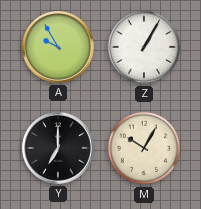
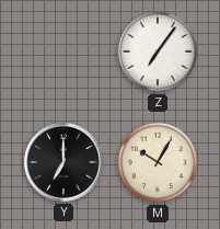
A: 9:55 -> none
Z: 1:05 -> 7:06
